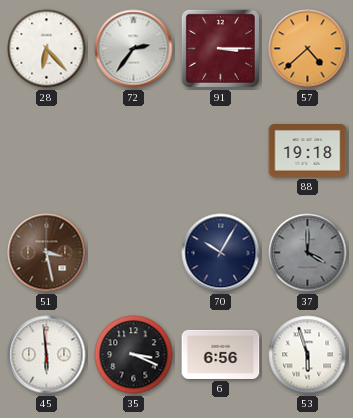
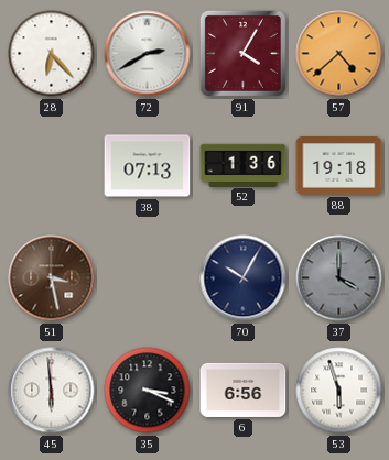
72: 2:36 -> 2:40
91: 3:15 -> 4:05
38: none -> 07:13
52: none -> 1:36
